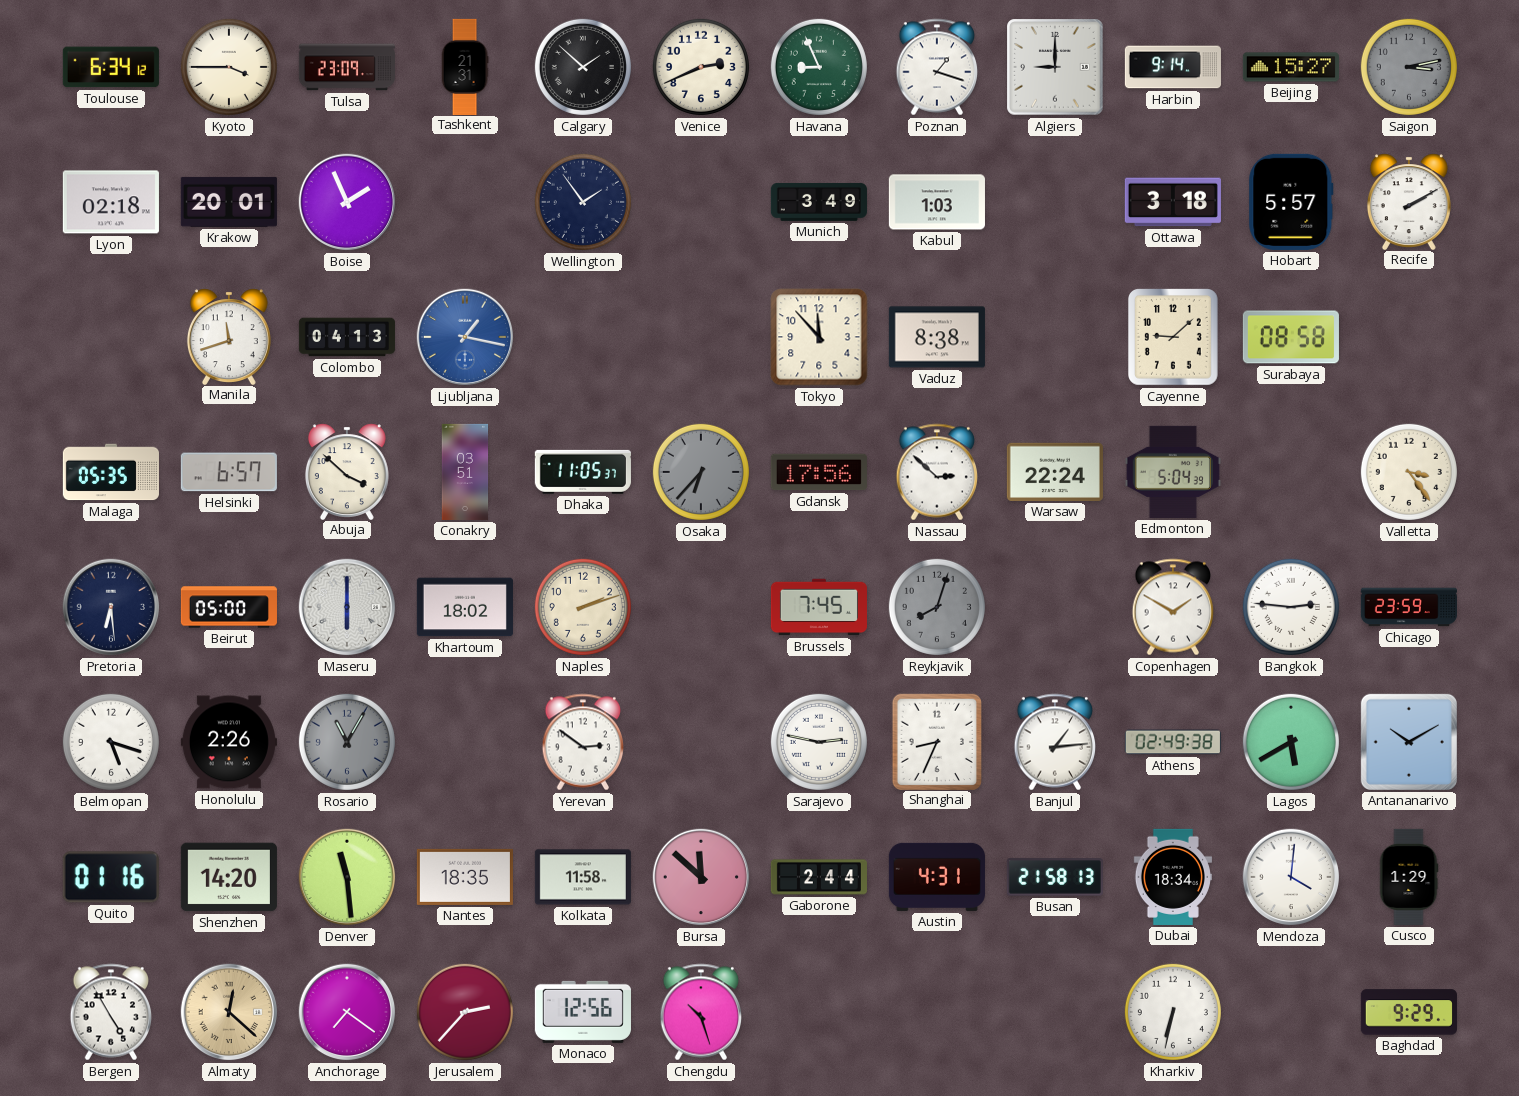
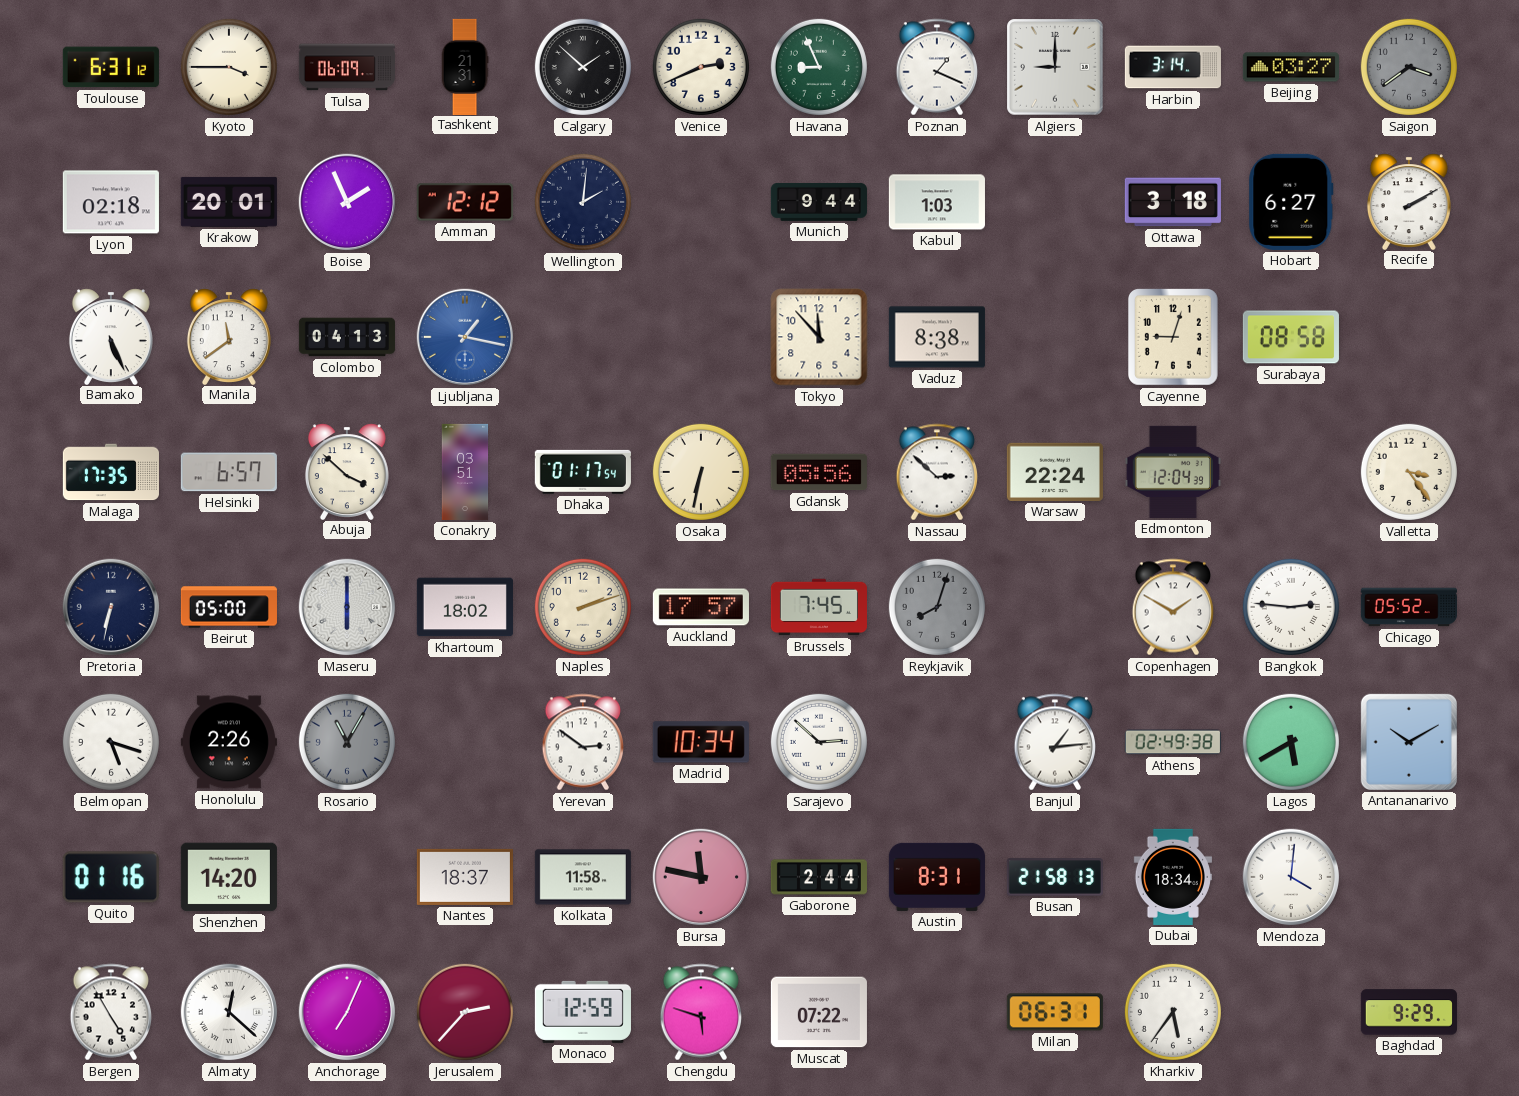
Toulouse: 6:34 -> 6:31
Tulsa: 23:09 -> 06:09
Poznan: 1:18 -> 1:19
Harbin: 9:14 -> 3:14
Beijing: 15:27 -> 03:27
Saigon: 3:13 -> 3:39
Amman: none -> 12:12
Wellington: 1:54 -> 2:01
Munich: 3:49 -> 9:44
Hobart: 5:57 -> 6:27
Bamako: none -> 5:26
Manila: 11:42 -> 11:39
Cayenne: 9:08 -> 9:03
Malaga: 05:35 -> 17:35
Dhaka: 11:05 -> 01:17
Osaka: 6:37 -> 6:32
Osaka dial: grey -> cream
Gdansk: 17:56 -> 05:56
Edmonton: 5:04 -> 12:04
Pretoria: 6:29 -> 6:32
Auckland: none -> 17:57
Chicago: 23:59 -> 05:52
Madrid: none -> 10:34
Sarajevo: 2:47 -> 2:52
Shanghai: 8:34 -> none
Denver: 11:29 -> none
Nantes: 18:35 -> 18:37
Bursa: 11:52 -> 11:47
Austin: 4:31 -> 8:31
Cusco: 1:29 -> none
Almaty dial: champagne -> white
Anchorage: 7:21 -> 7:04
Monaco: 12:56 -> 12:59
Chengdu: 10:27 -> 5:48
Muscat: none -> 07:22
Milan: none -> 06:31
Kharkiv: 6:32 -> 5:36
